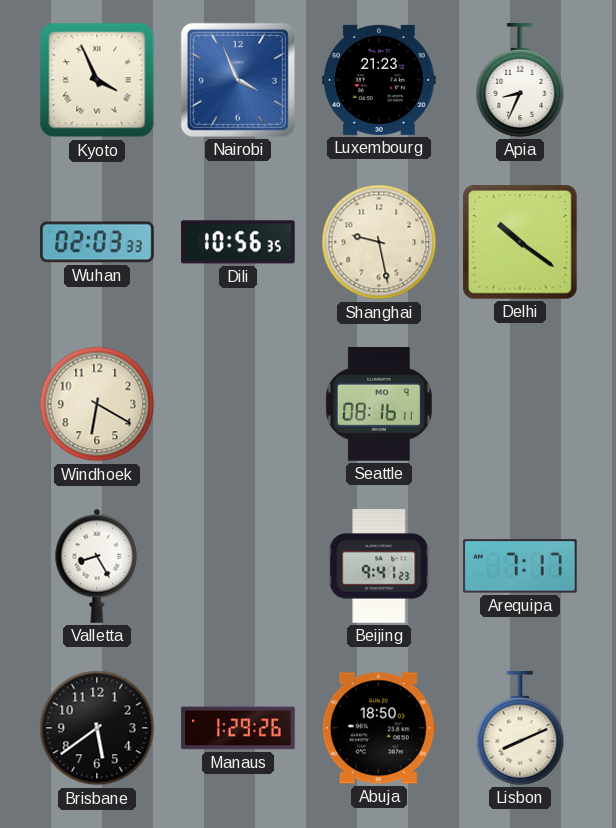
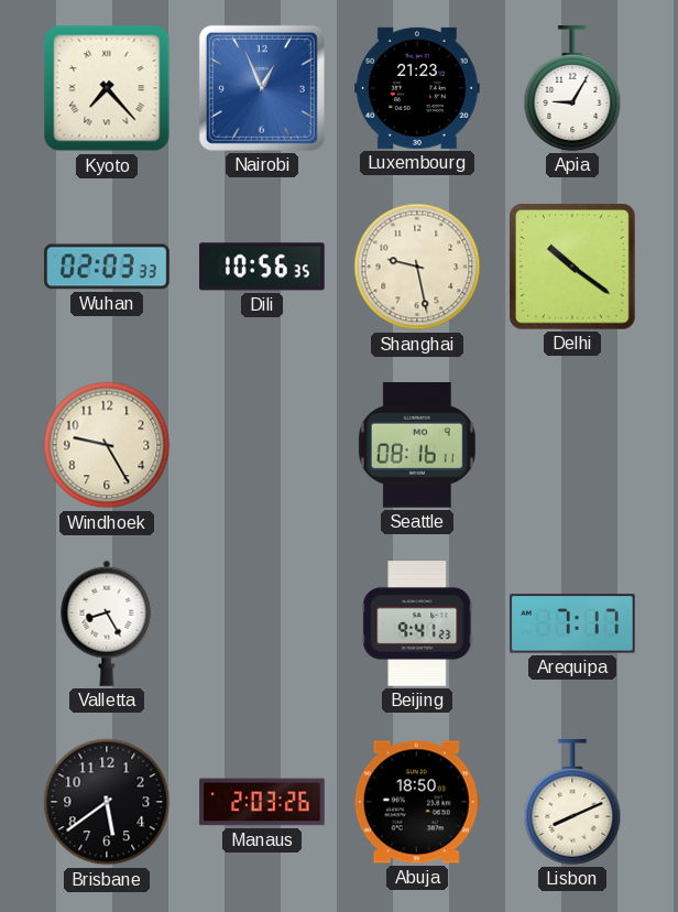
Kyoto: 3:56 -> 7:23
Nairobi: 3:56 -> 12:56
Apia: 8:34 -> 9:05
Windhoek: 6:20 -> 9:25
Manaus: 1:29 -> 2:03
